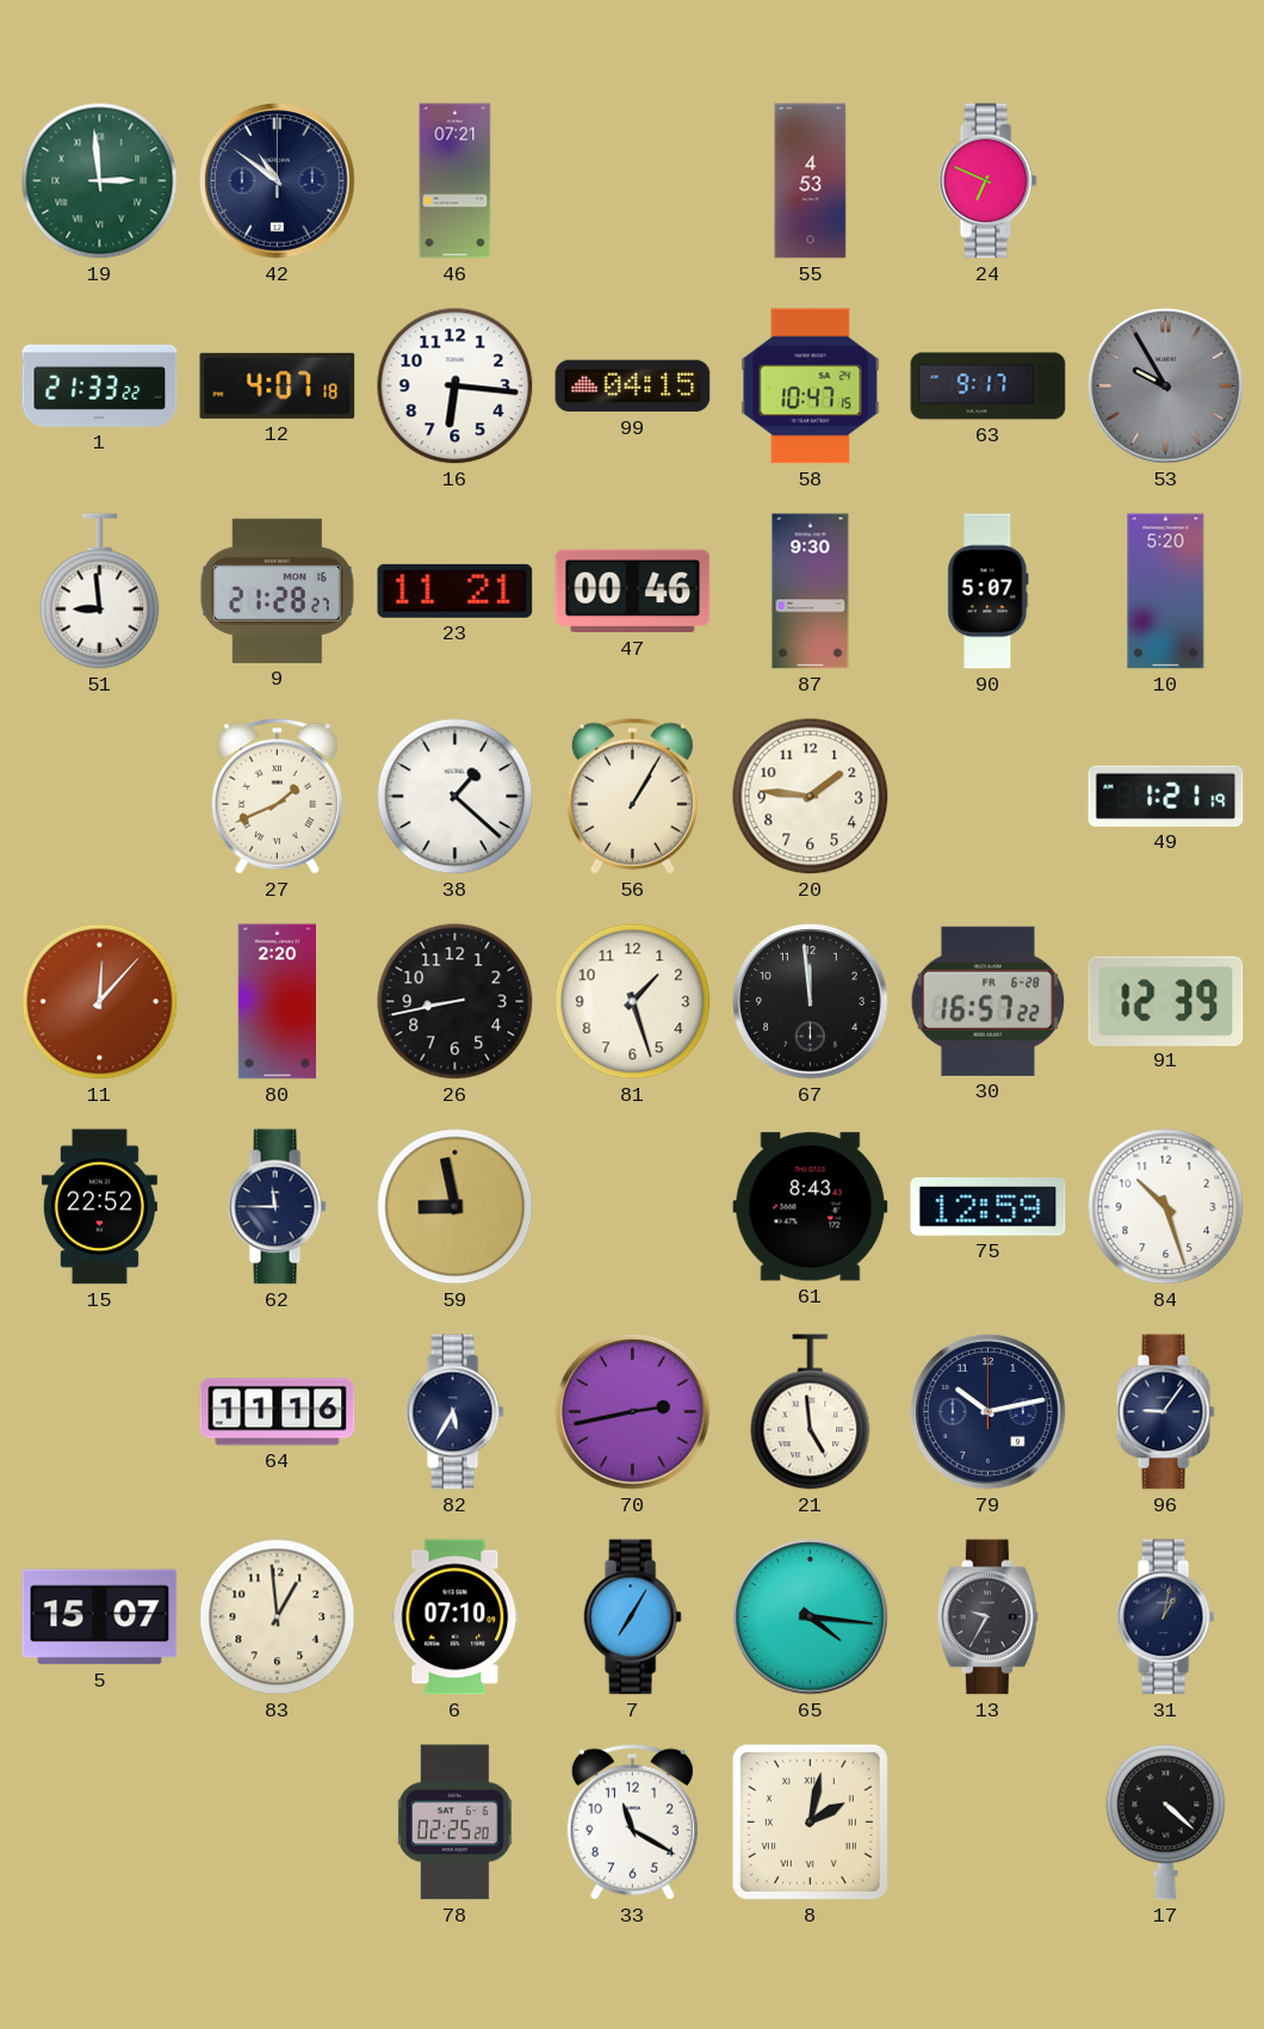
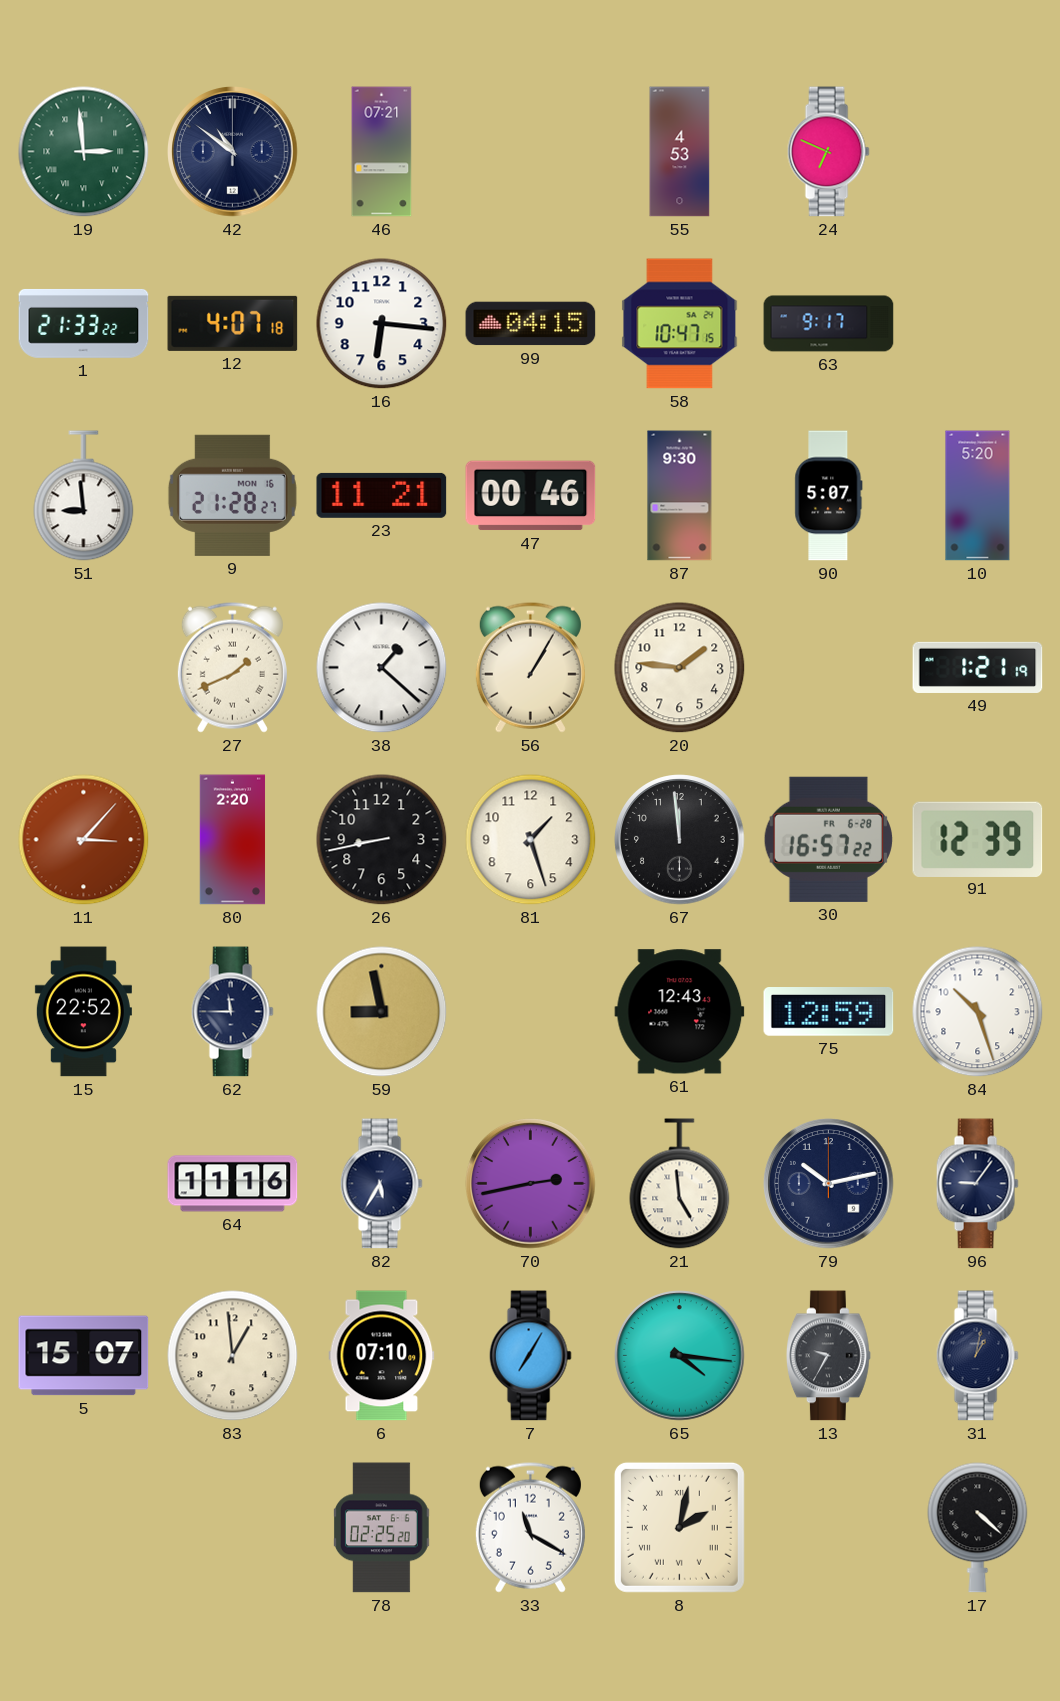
53: 9:55 -> none
11: 12:07 -> 3:07
61: 8:43 -> 12:43
